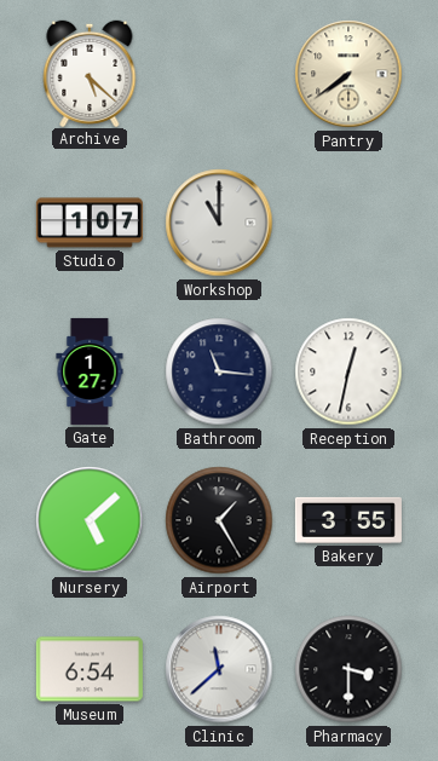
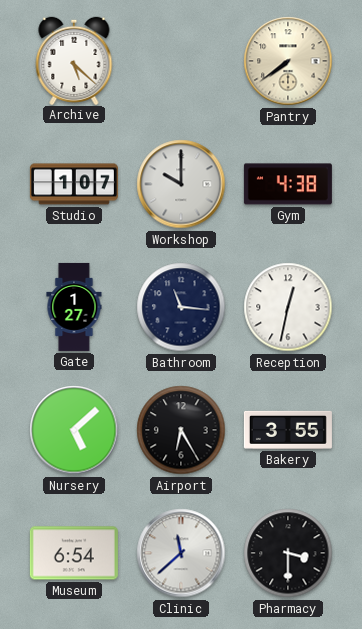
Workshop: 11:00 -> 10:00
Gym: none -> 4:38
Airport: 1:25 -> 6:25
